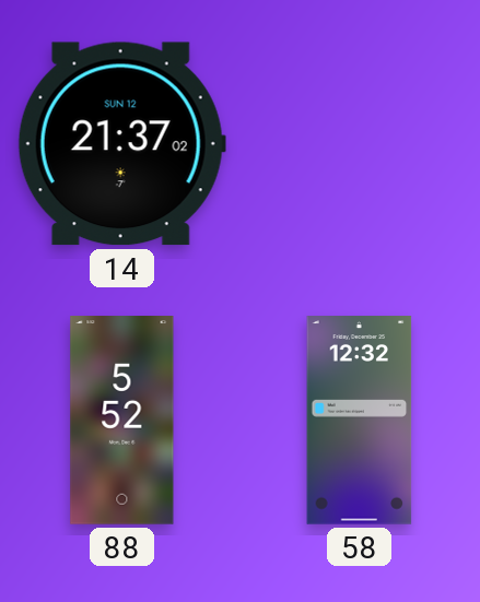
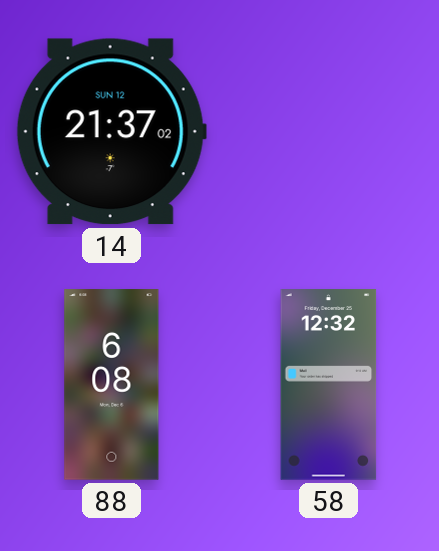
88: 5:52 -> 6:08
